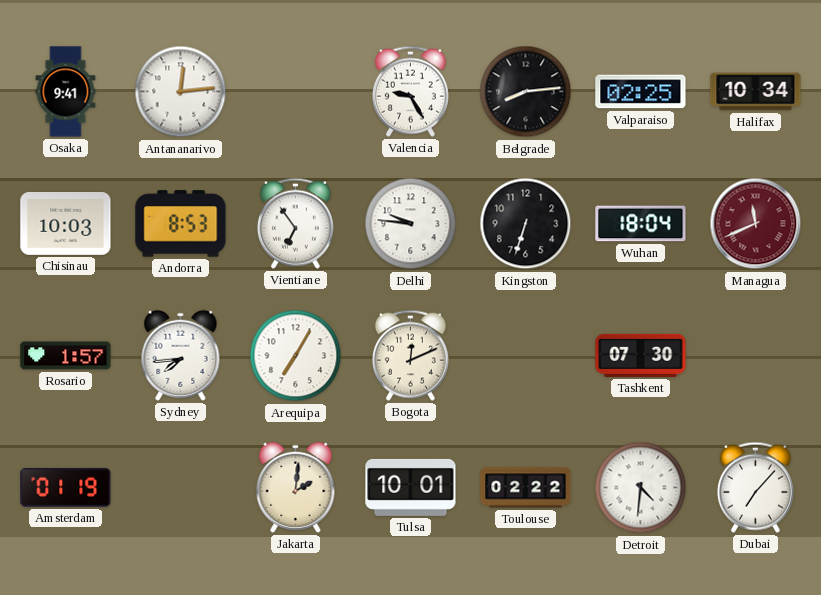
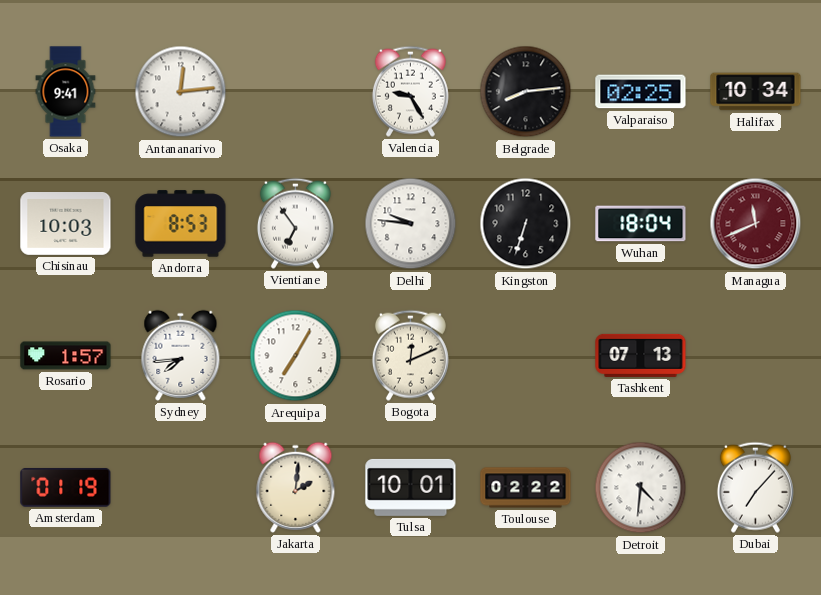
Tashkent: 07:30 -> 07:13
